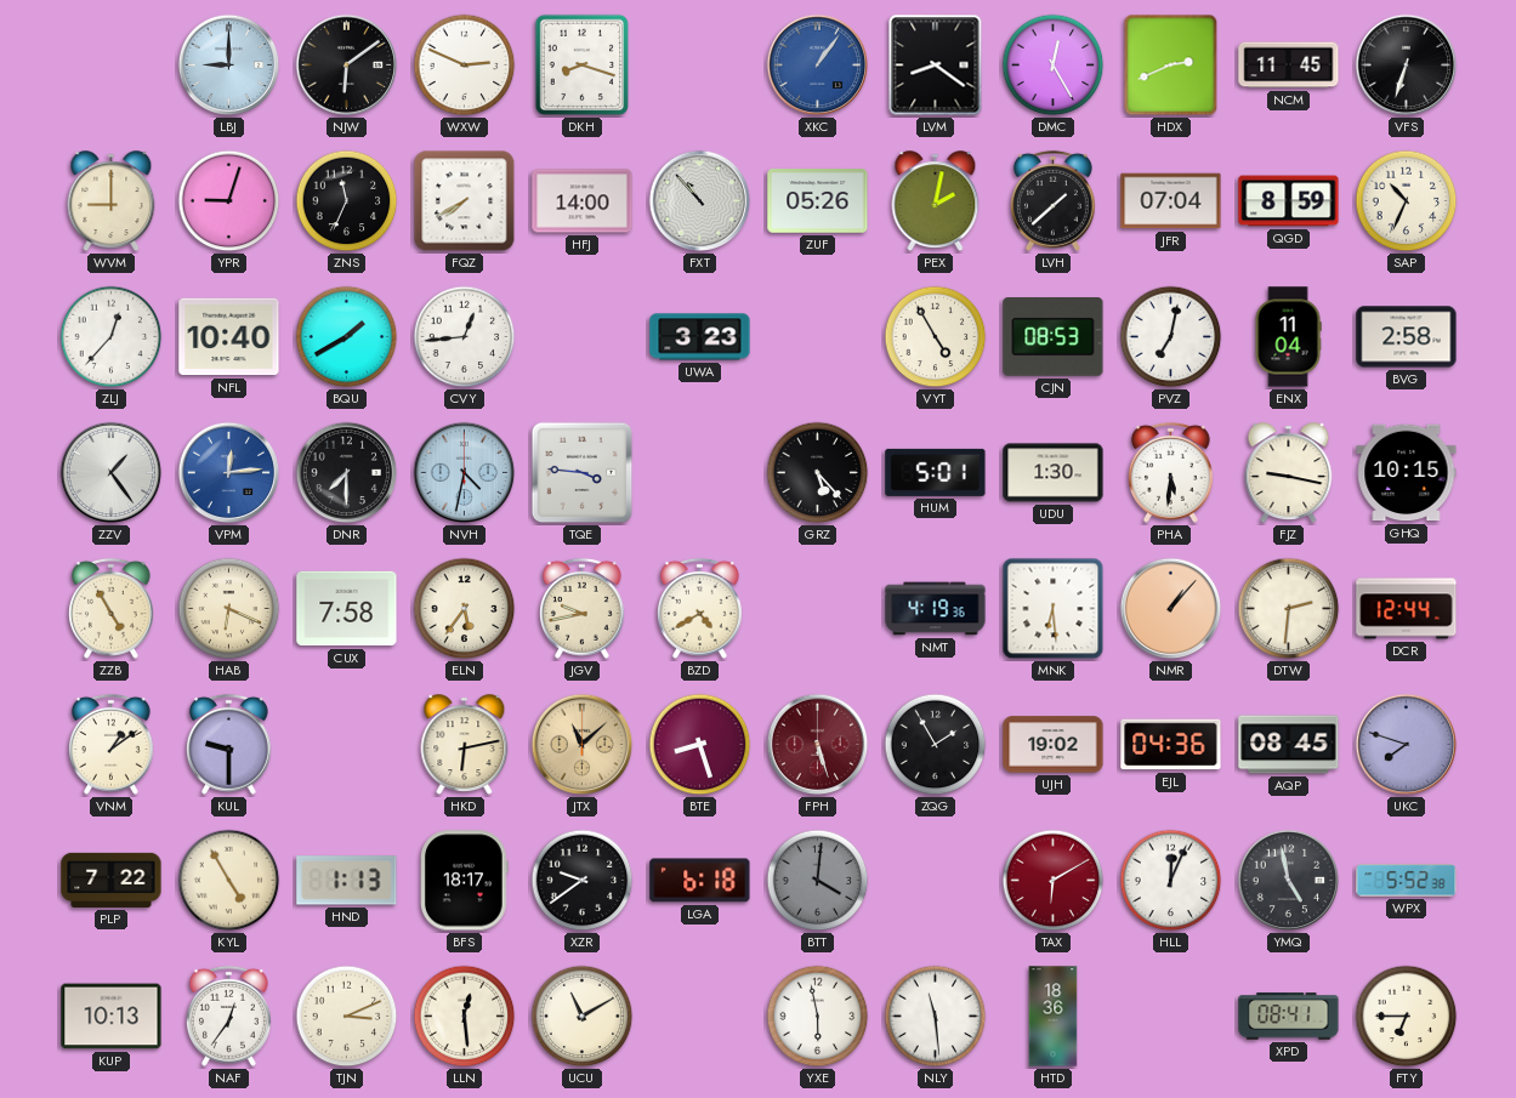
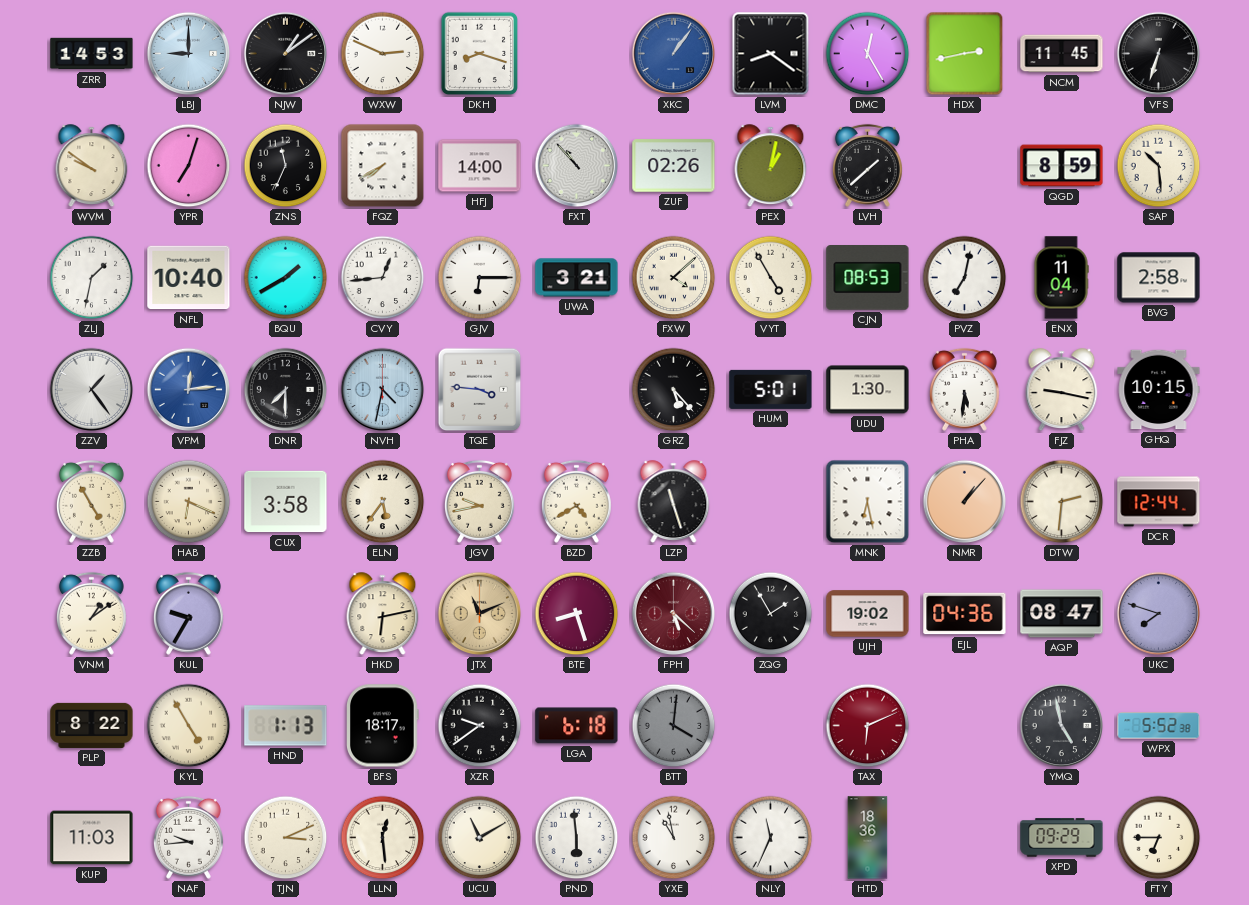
ZRR: none -> 14:53
NJW: 6:09 -> 1:09
HDX: 2:41 -> 2:43
WVM: 9:00 -> 9:51
YPR: 9:03 -> 7:03
ZUF: 05:26 -> 02:26
PEX: 2:02 -> 1:02
JFR: 07:04 -> none
SAP: 10:34 -> 10:29
ZLJ: 12:37 -> 1:32
GJV: none -> 6:15
UWA: 3:23 -> 3:21
FXW: none -> 4:08
CUX: 7:58 -> 3:58
LZP: none -> 11:27
NMT: 4:19 -> none
MNK: 6:29 -> 6:28
KUL: 9:30 -> 9:35
JTX: 11:08 -> 11:11
FPH: 5:27 -> 5:22
AQP: 08:45 -> 08:47
PLP: 7:22 -> 8:22
TAX: 6:10 -> 6:11
HLL: 12:04 -> none
KUP: 10:13 -> 11:03
NAF: 12:36 -> 9:44
PND: none -> 5:59
YXE: 5:58 -> 10:58
NLY: 11:29 -> 11:34
XPD: 08:41 -> 09:29
